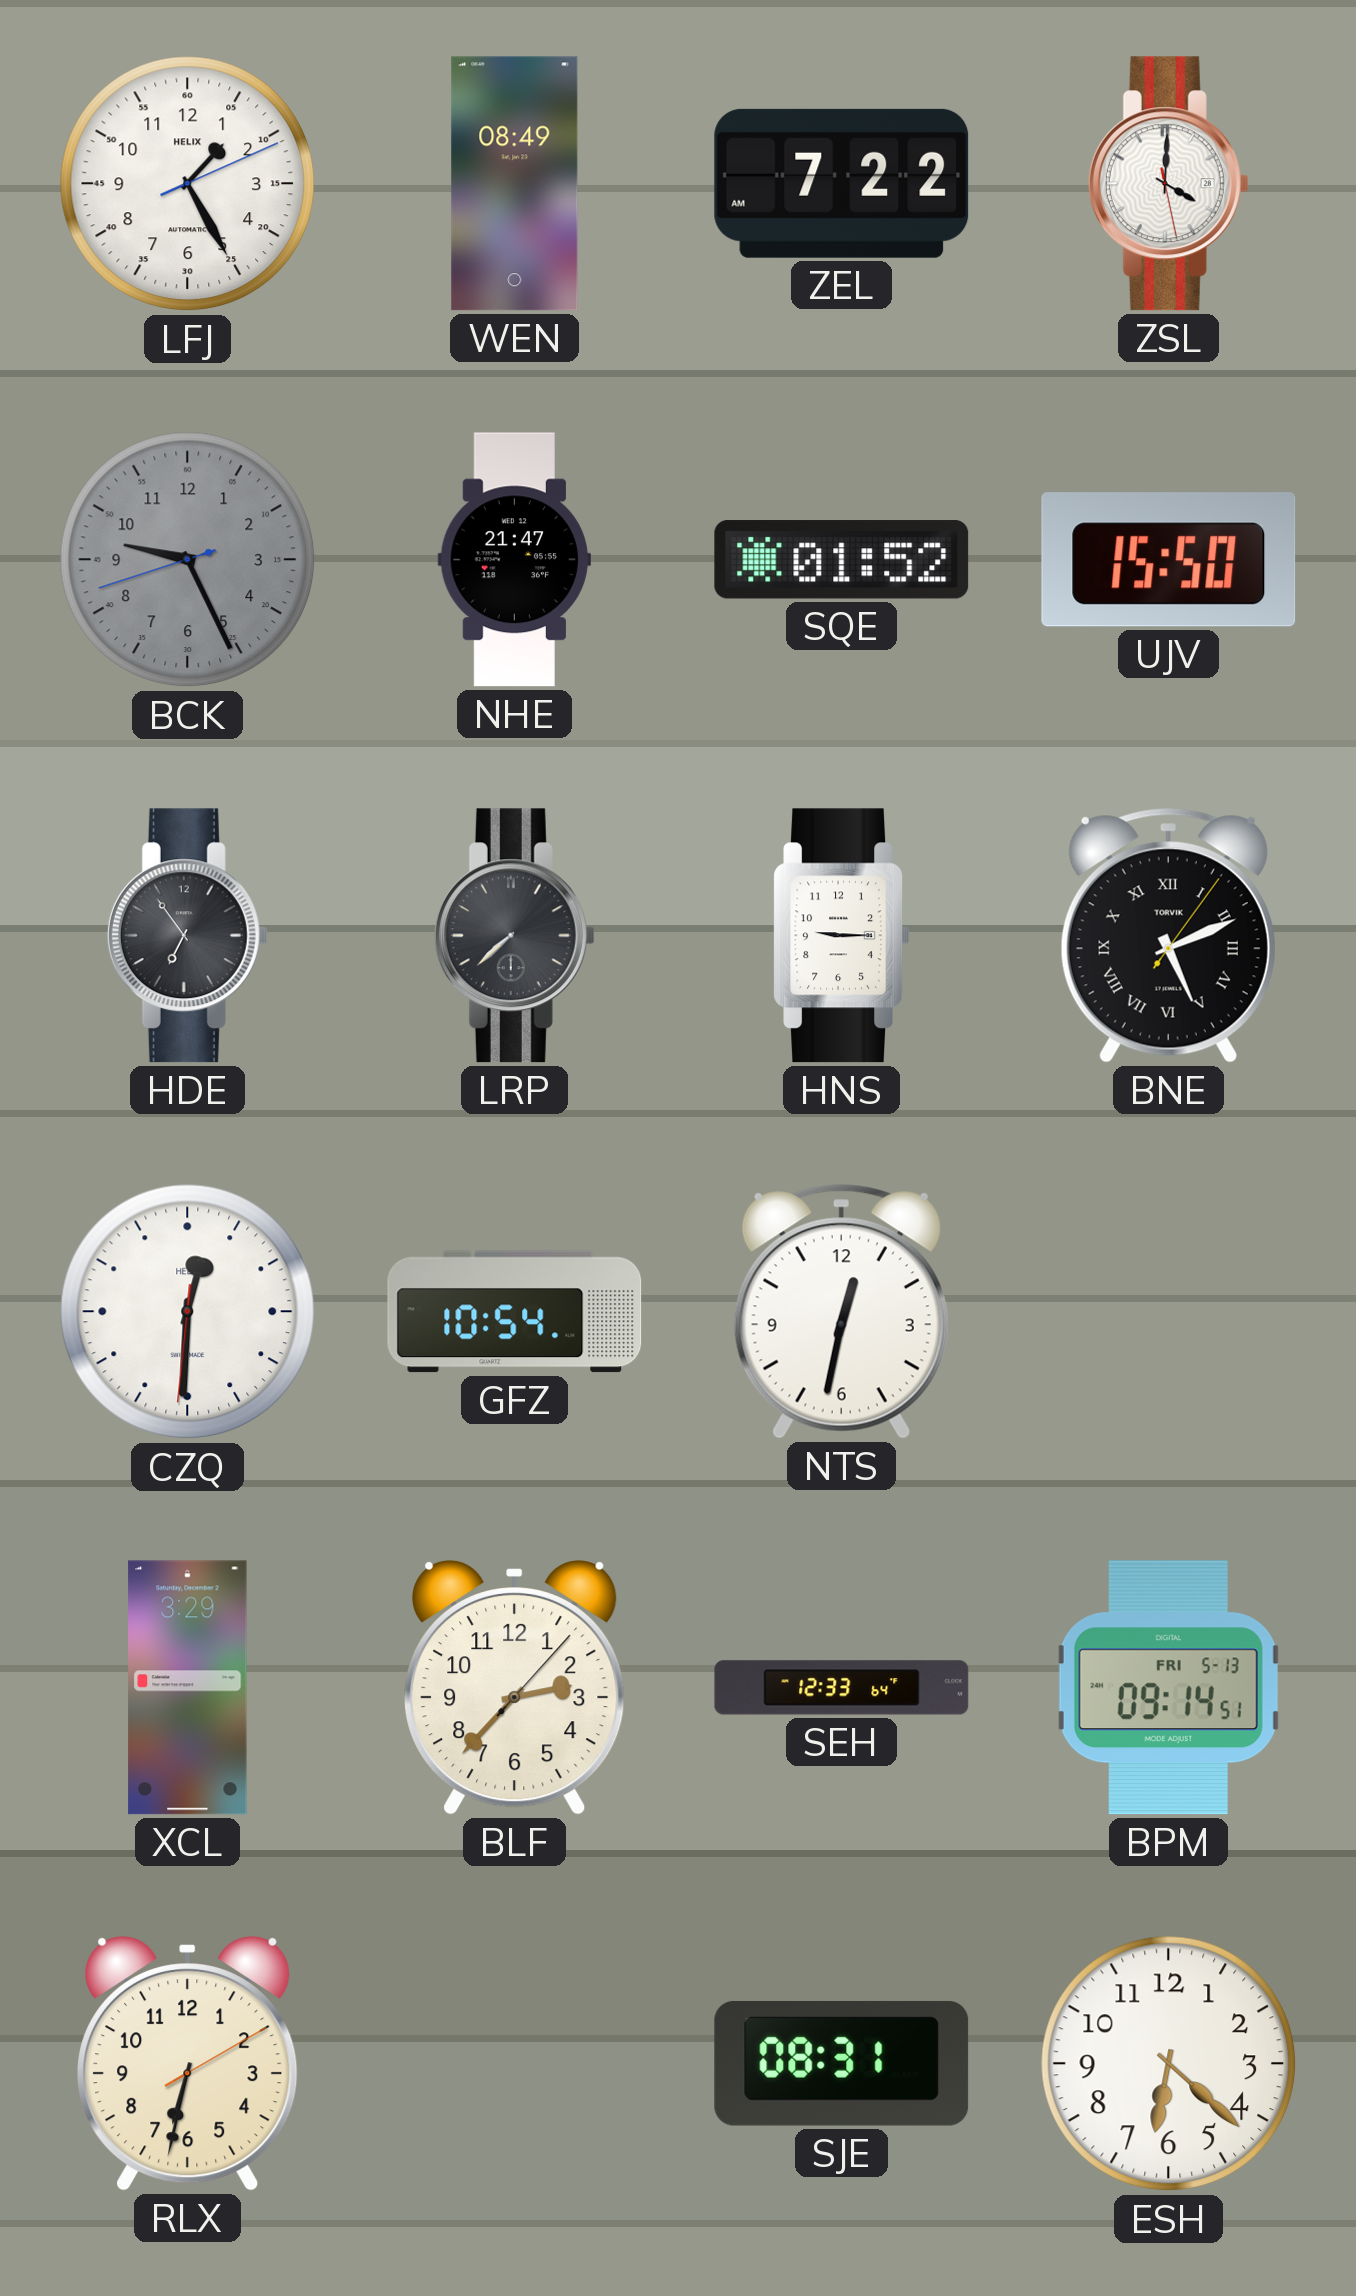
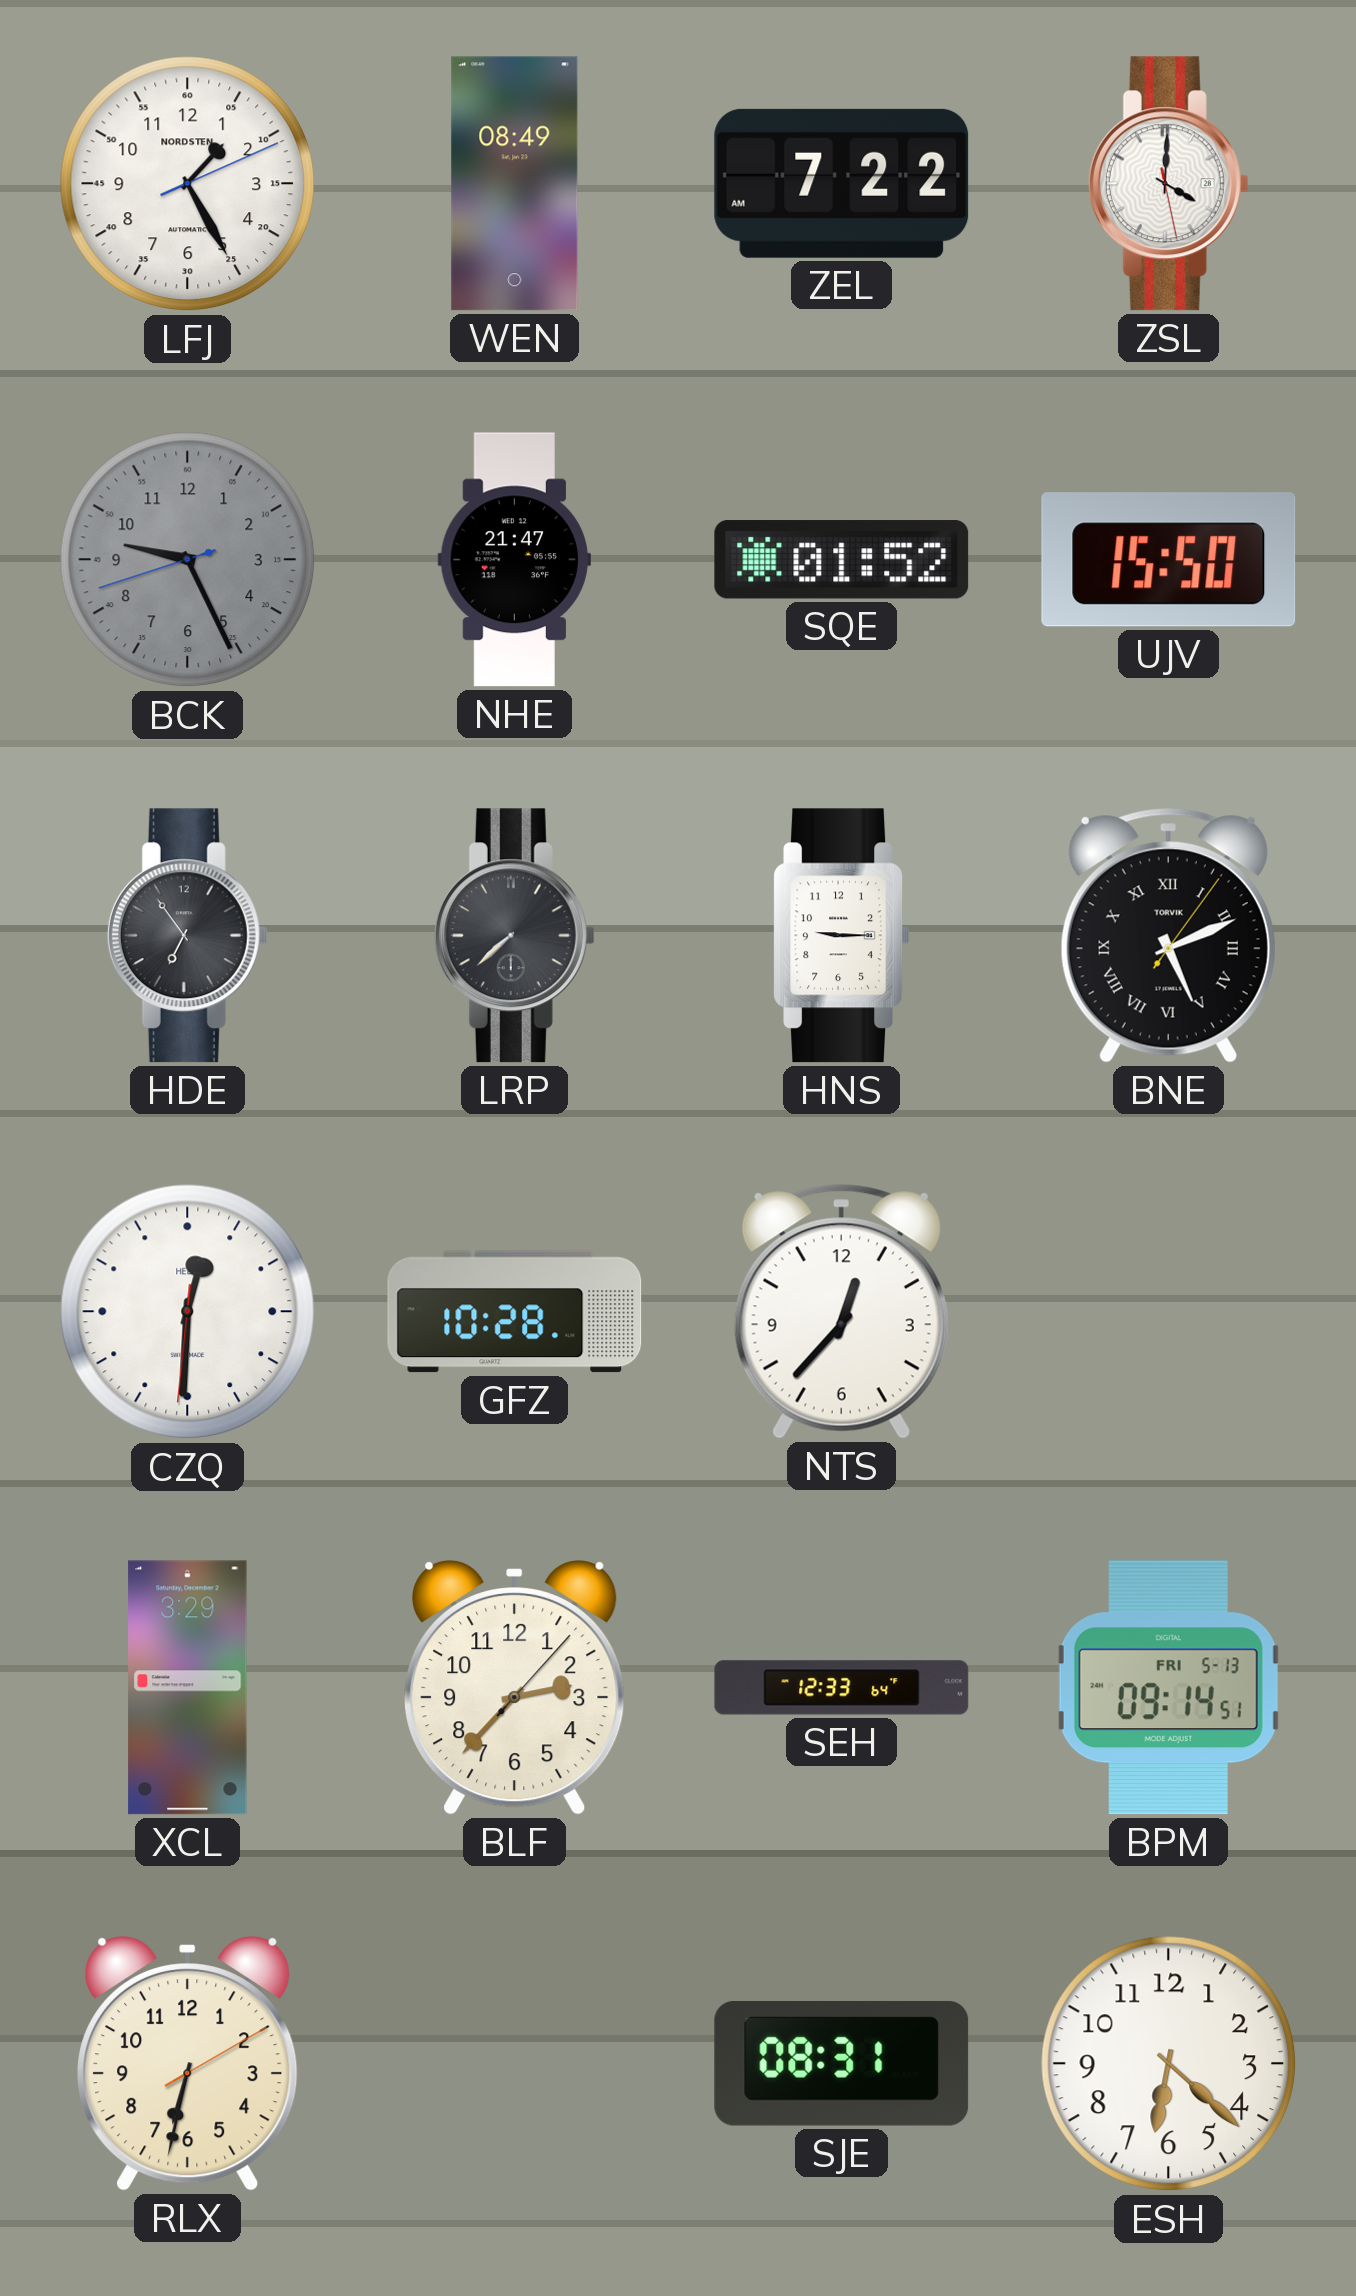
LFJ brand: HELIX -> NORDSTEN
GFZ: 10:54 -> 10:28
NTS: 12:32 -> 12:37
